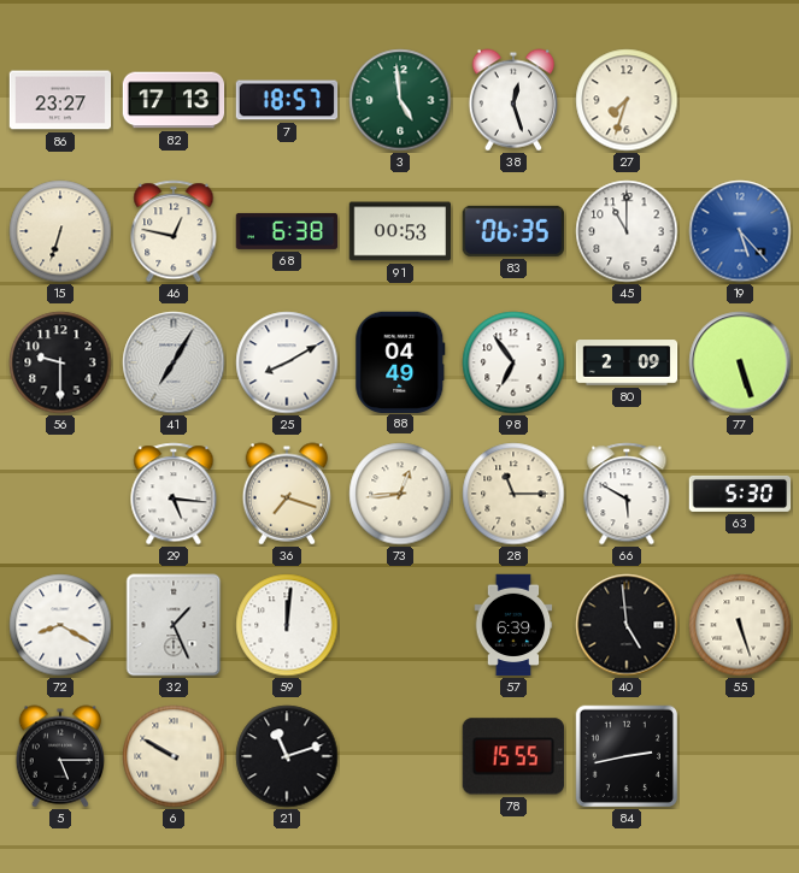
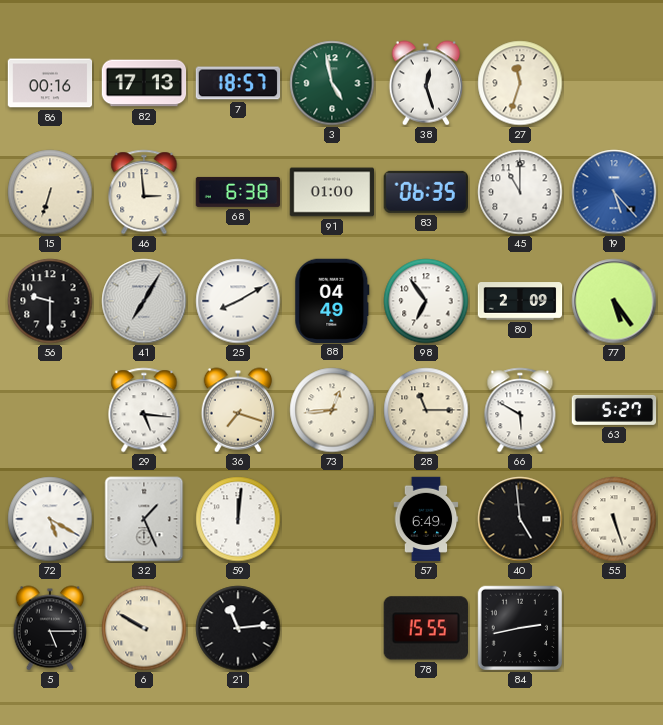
86: 23:27 -> 00:16
3: 4:59 -> 4:58
27: 7:33 -> 11:33
46: 12:47 -> 2:59
91: 00:53 -> 01:00
77: 5:27 -> 5:24
63: 5:30 -> 5:27
72: 8:20 -> 5:20
57: 6:39 -> 6:49
21: 11:12 -> 11:14
